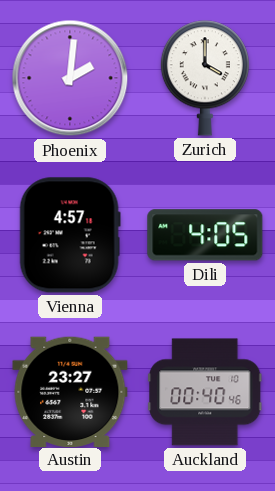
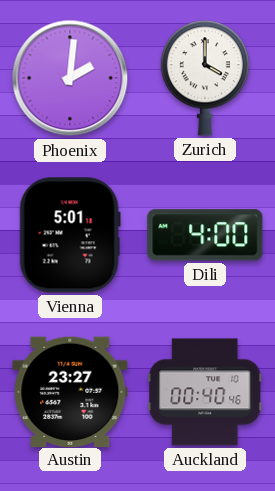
Vienna: 4:57 -> 5:01
Dili: 4:05 -> 4:00
